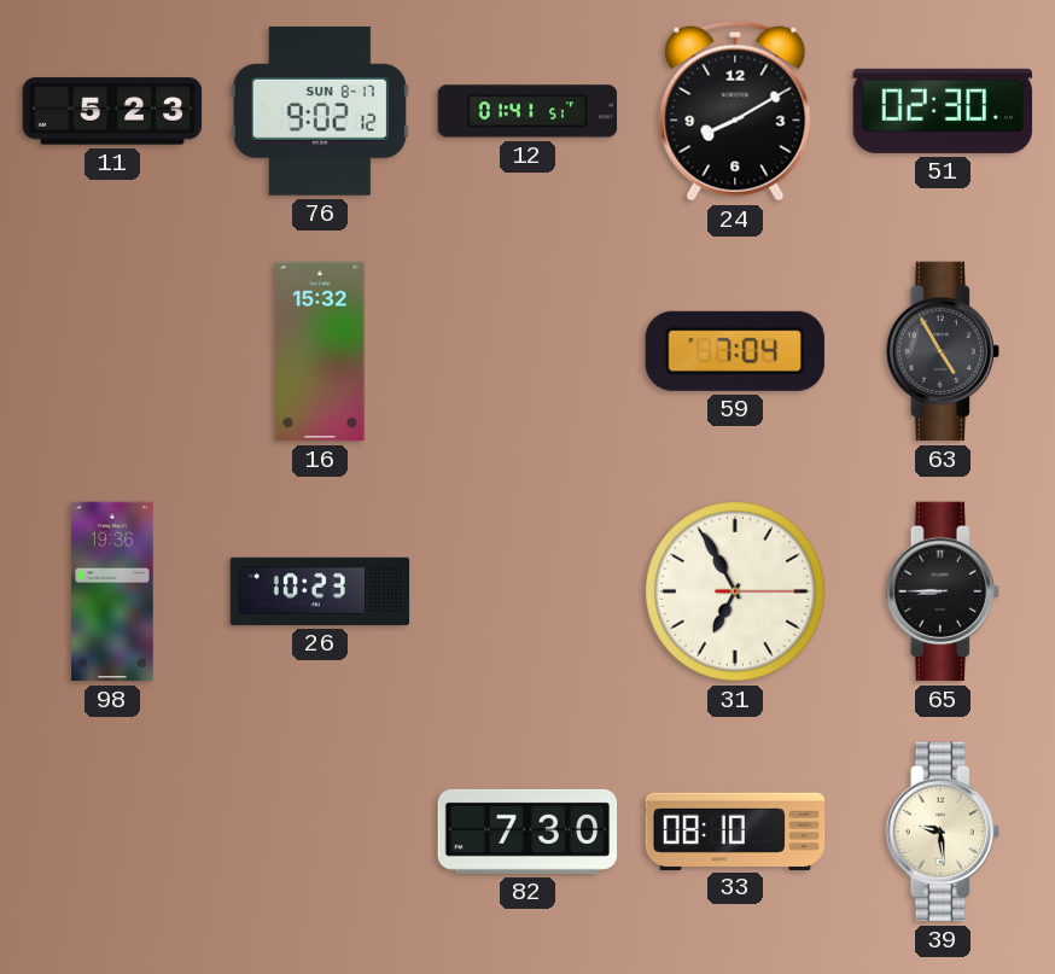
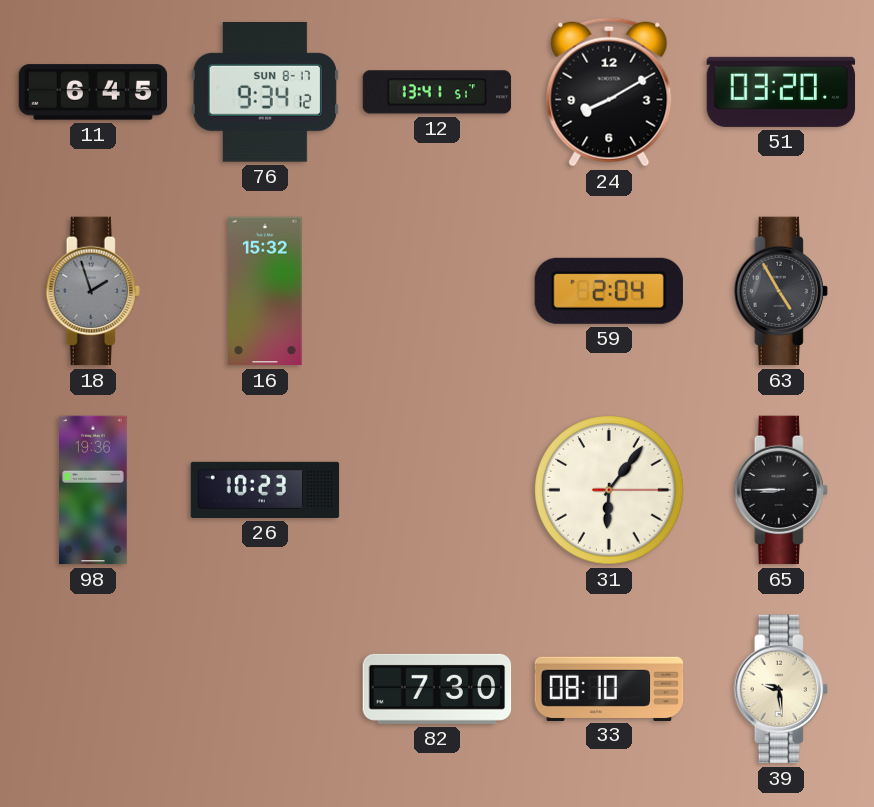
11: 5:23 -> 6:45
76: 9:02 -> 9:34
12: 01:41 -> 13:41
51: 02:30 -> 03:20
18: none -> 1:57
59: 7:04 -> 2:04
31: 6:55 -> 6:06
